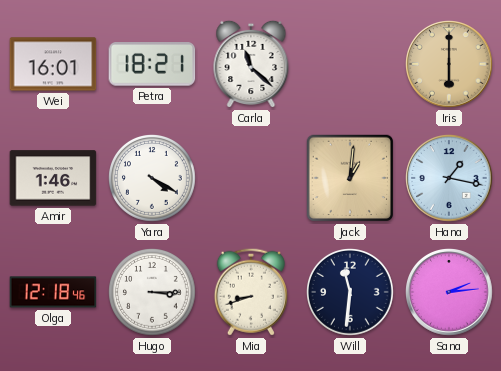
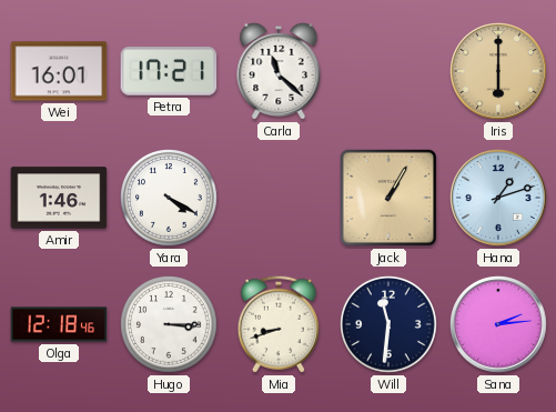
Petra: 18:21 -> 17:21
Jack: 1:01 -> 1:05
Hana: 1:17 -> 1:12
